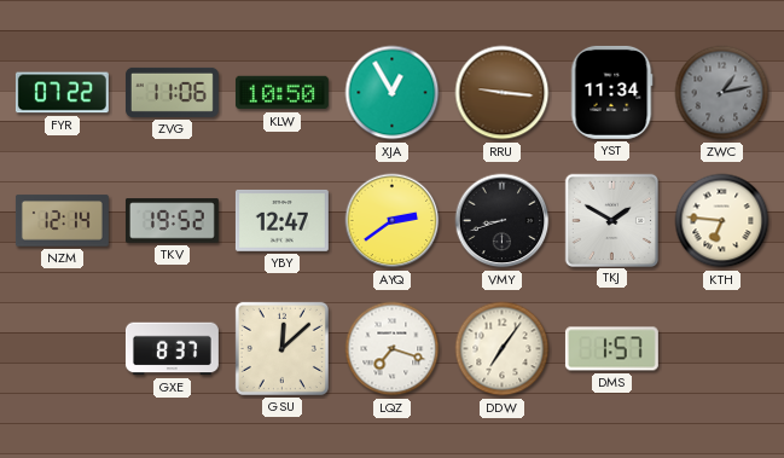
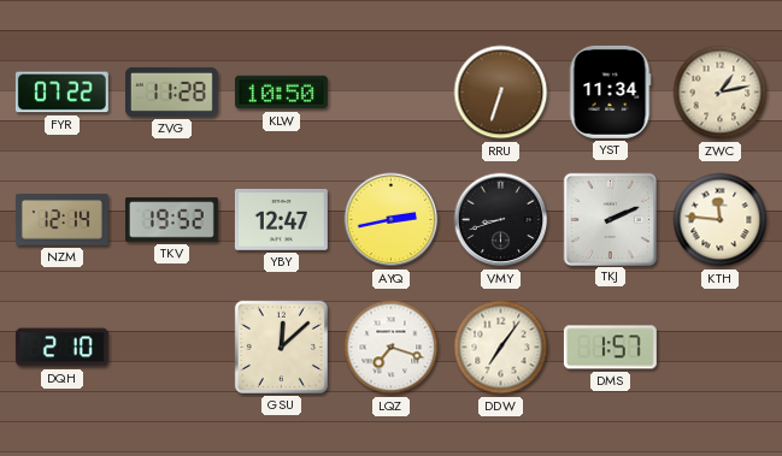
ZVG: 11:06 -> 11:28
XJA: 12:55 -> none
RRU: 9:16 -> 6:33
ZWC dial: grey -> cream
AYQ: 2:39 -> 2:43
TKJ: 1:50 -> 2:11
KTH: 6:46 -> 11:46
DQH: none -> 2:10
GXE: 8:37 -> none
